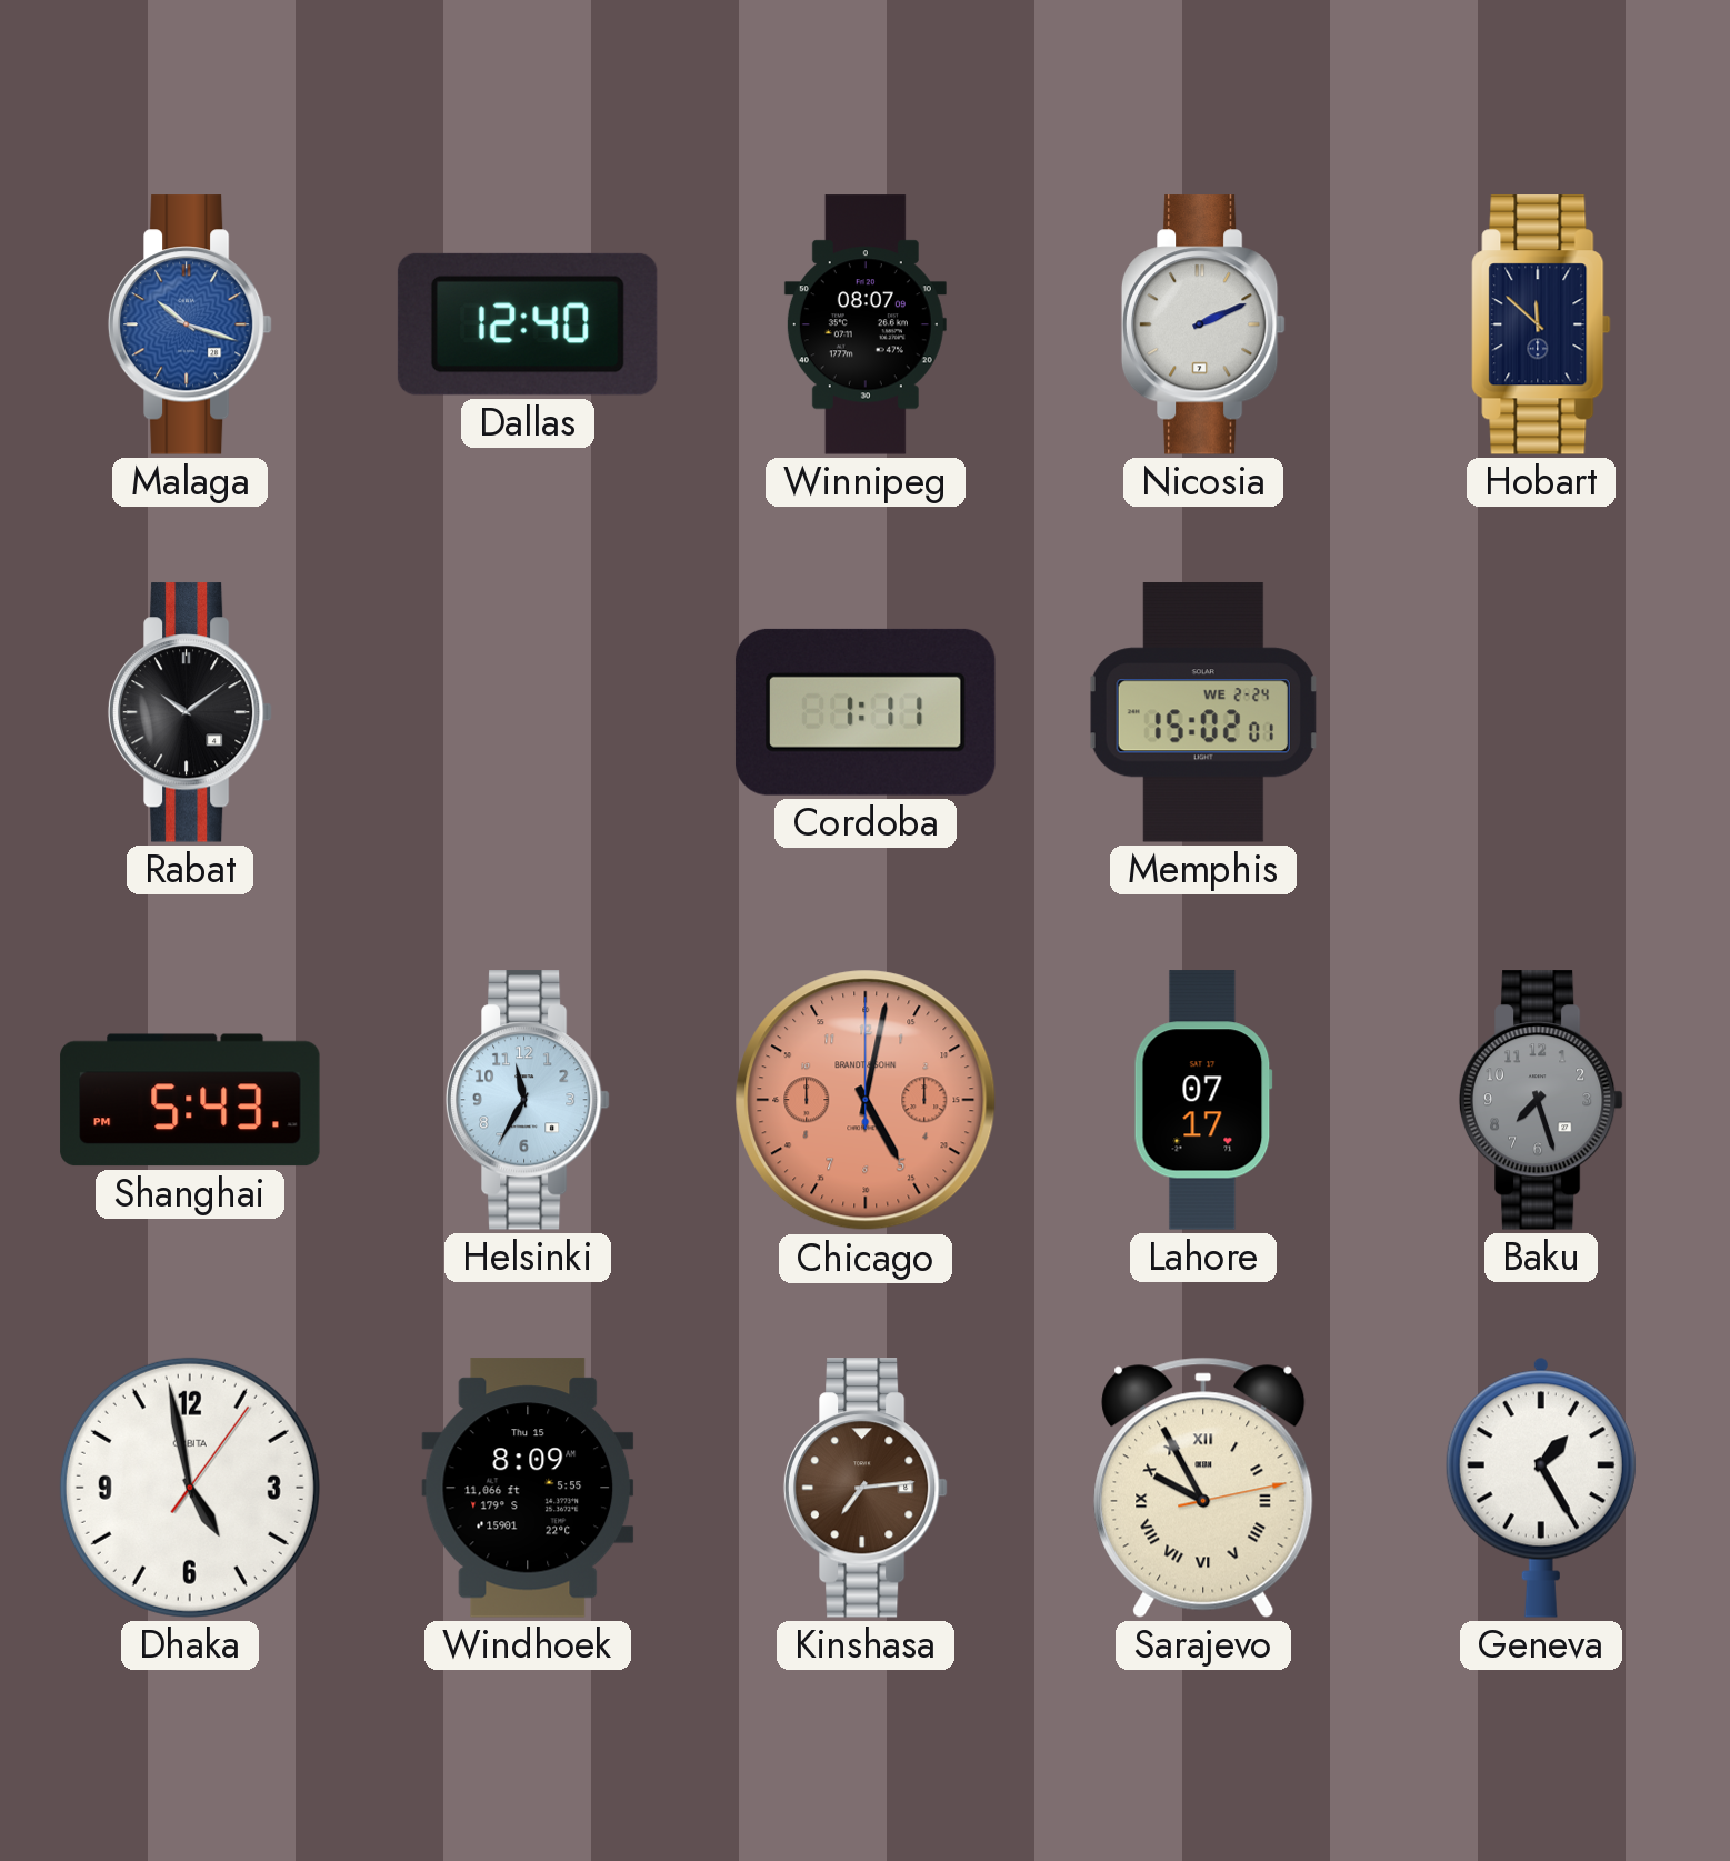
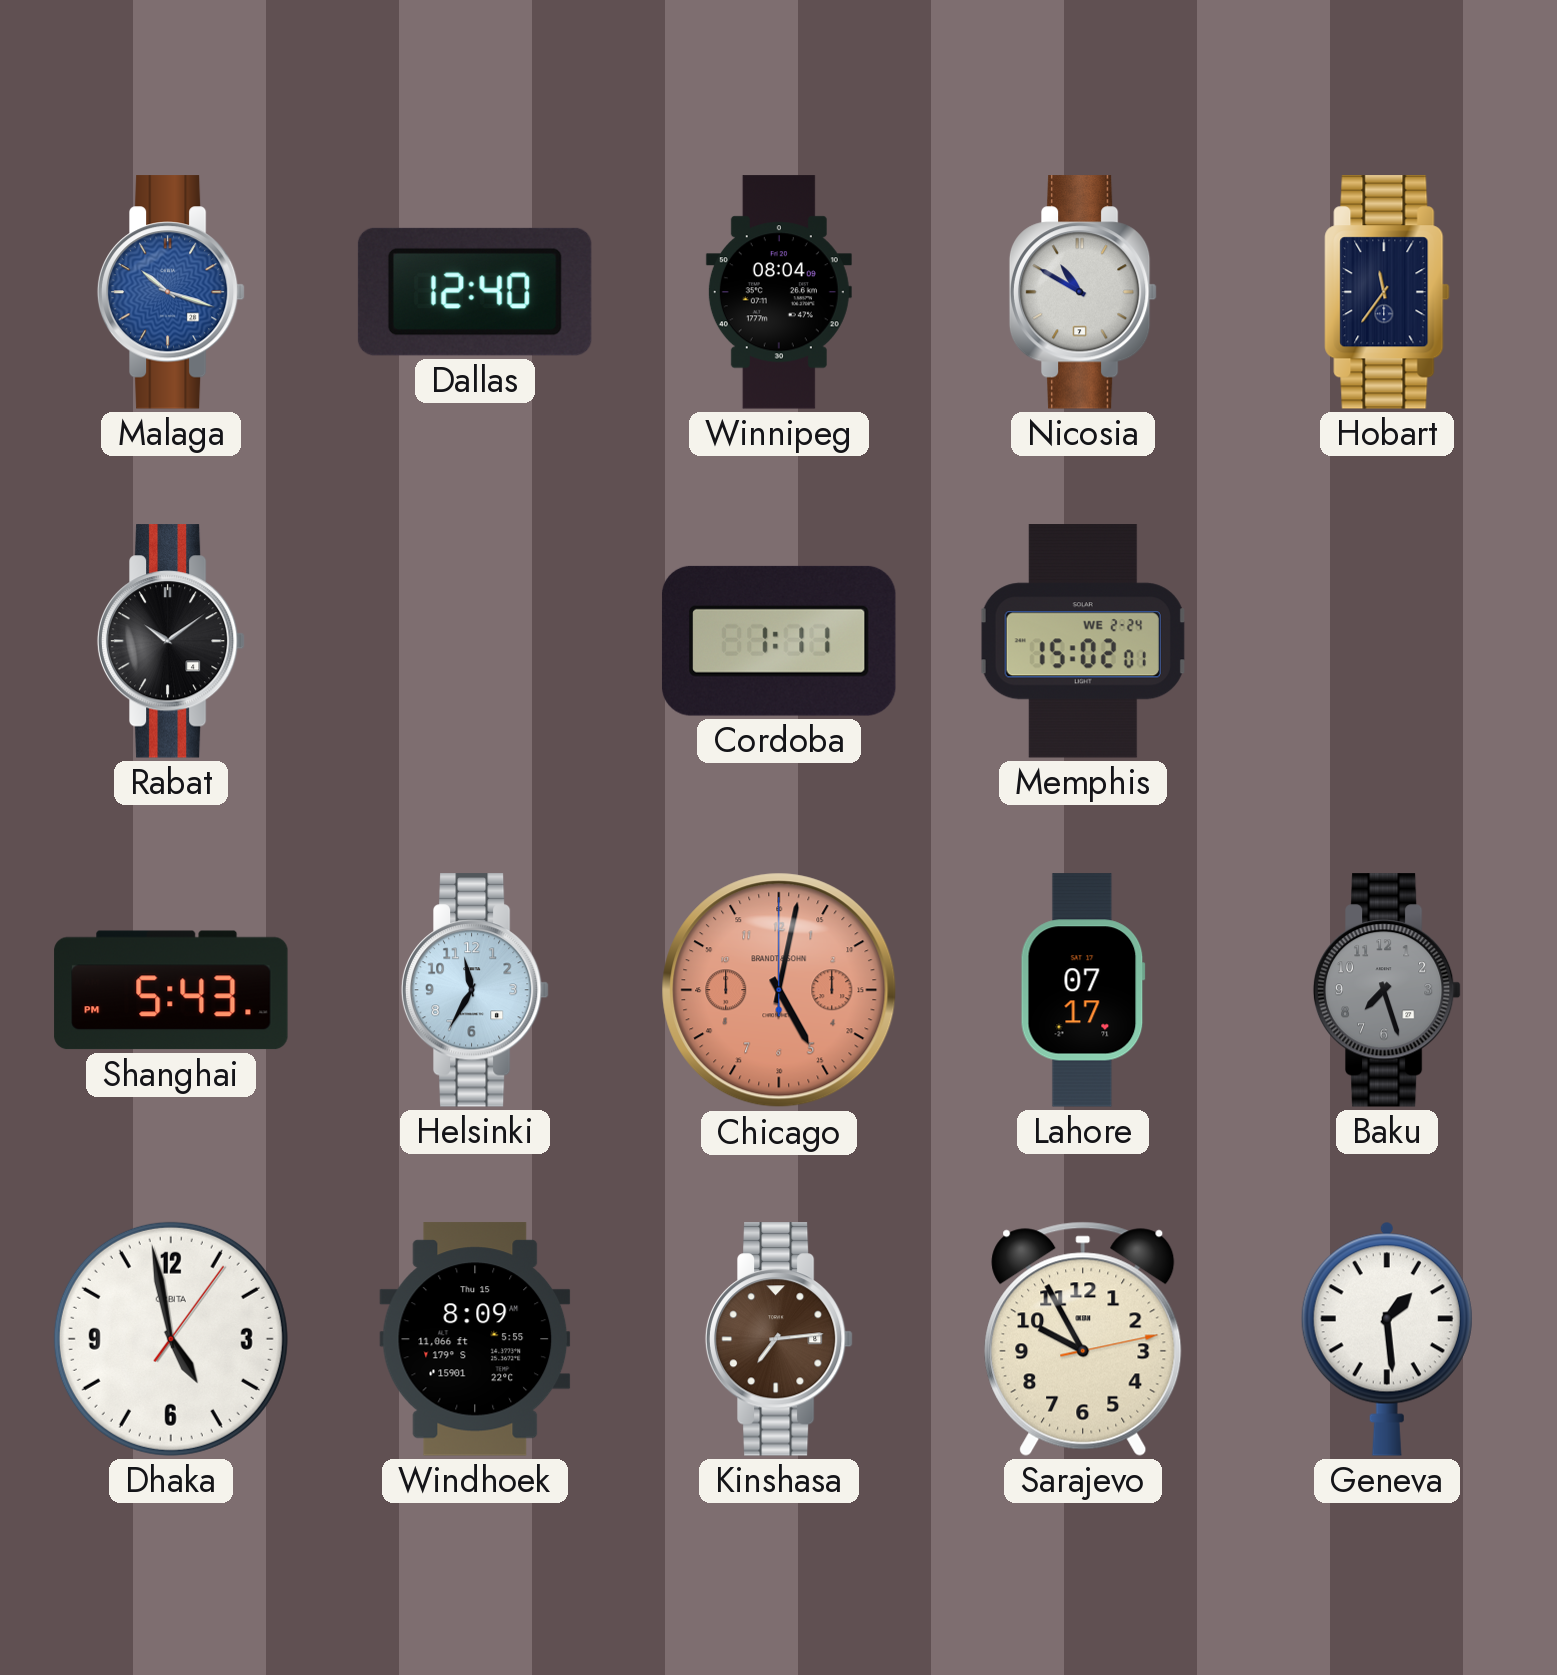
Winnipeg: 08:07 -> 08:04
Nicosia: 2:11 -> 10:50
Hobart: 11:52 -> 11:36
Sarajevo numerals: Roman -> Arabic
Geneva: 1:25 -> 1:29
